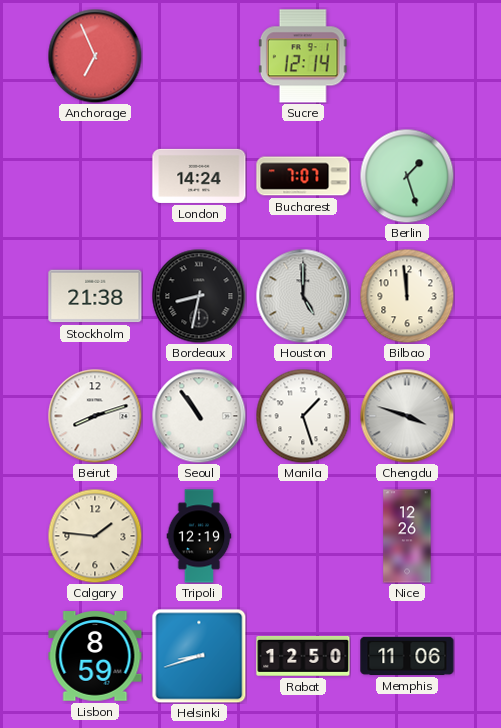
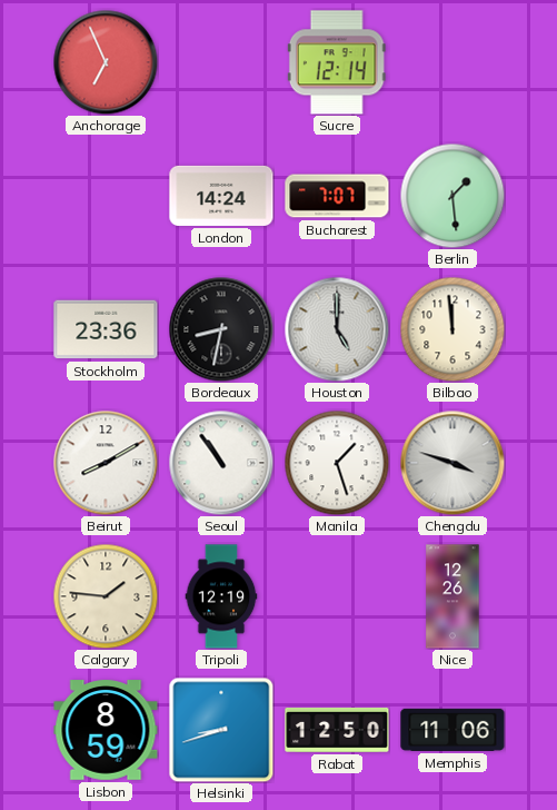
Berlin: 1:27 -> 1:29
Stockholm: 21:38 -> 23:36
Beirut: 8:12 -> 8:10
